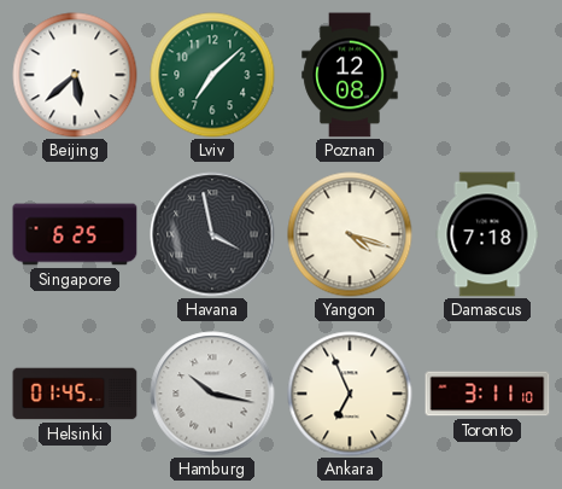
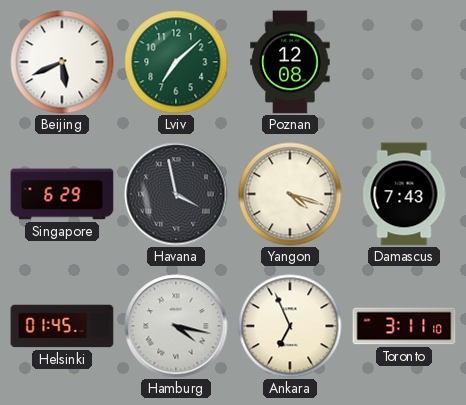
Beijing: 5:38 -> 5:41
Singapore: 6:25 -> 6:29
Damascus: 7:18 -> 7:43
Hamburg: 10:17 -> 4:17
